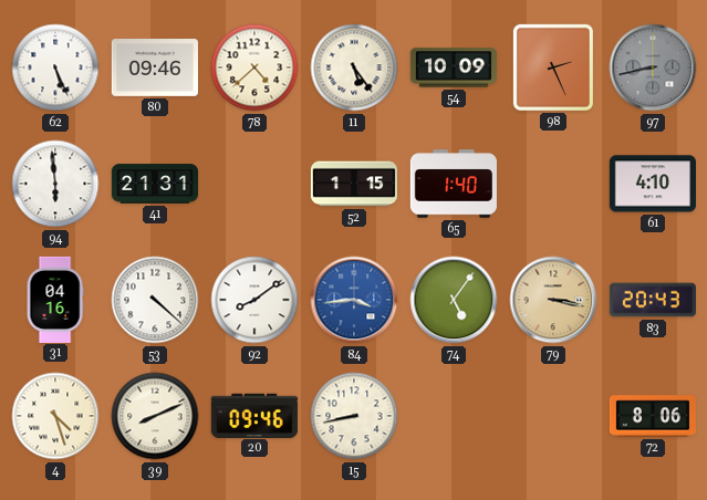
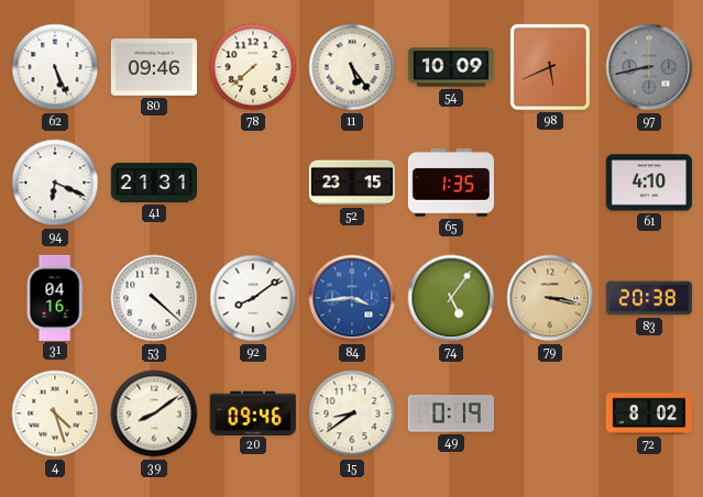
78: 4:38 -> 7:38
98: 2:26 -> 5:41
94: 5:59 -> 6:19
52: 1:15 -> 23:15
65: 1:40 -> 1:35
83: 20:43 -> 20:38
39: 8:11 -> 8:09
15: 8:43 -> 8:39
49: none -> 0:19
72: 8:06 -> 8:02
